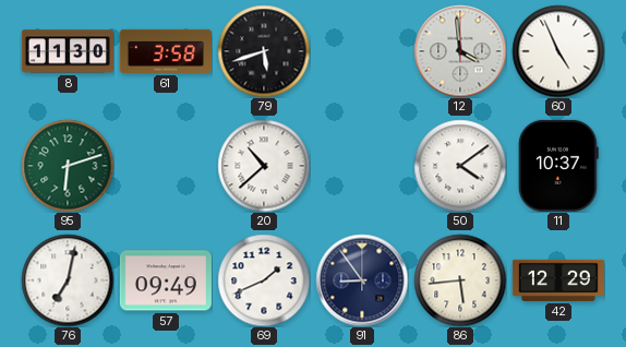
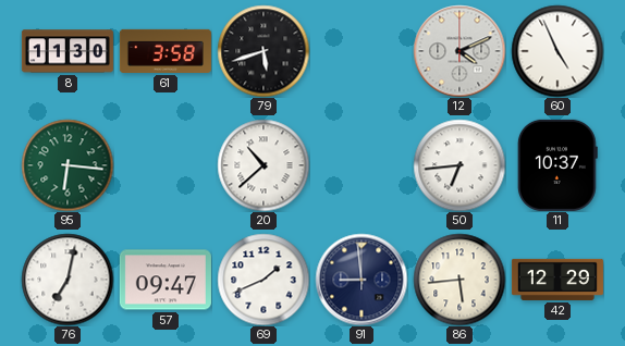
12: 3:59 -> 4:11
95: 6:12 -> 6:16
50: 4:09 -> 6:44
57: 09:49 -> 09:47
91: 8:54 -> 8:59
